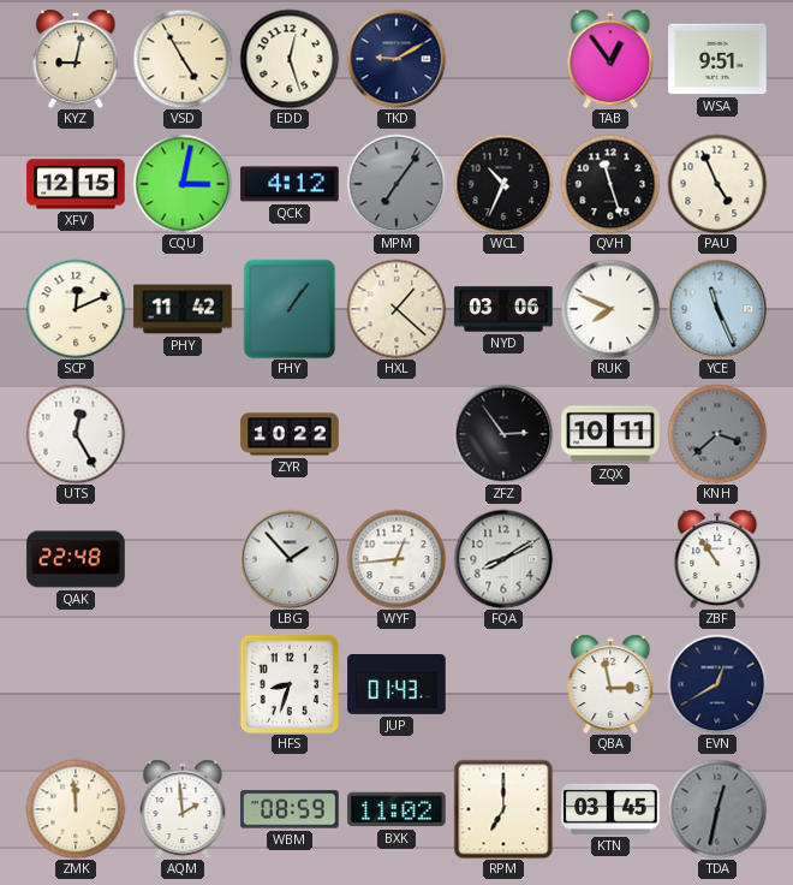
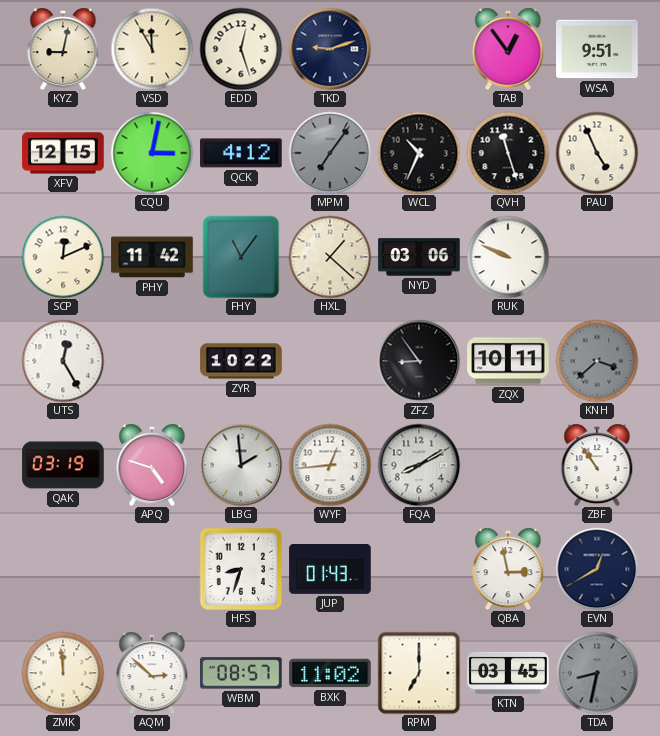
VSD: 4:55 -> 11:55
TKD: 9:10 -> 9:12
FHY: 1:06 -> 11:06
RUK: 7:49 -> 9:49
YCE: 11:26 -> none
ZFZ: 2:54 -> 8:54
QAK: 22:48 -> 03:19
APQ: none -> 4:48
LBG: 1:53 -> 1:59
AQM: 1:59 -> 2:52
WBM: 08:59 -> 08:57
TDA: 12:32 -> 8:32
